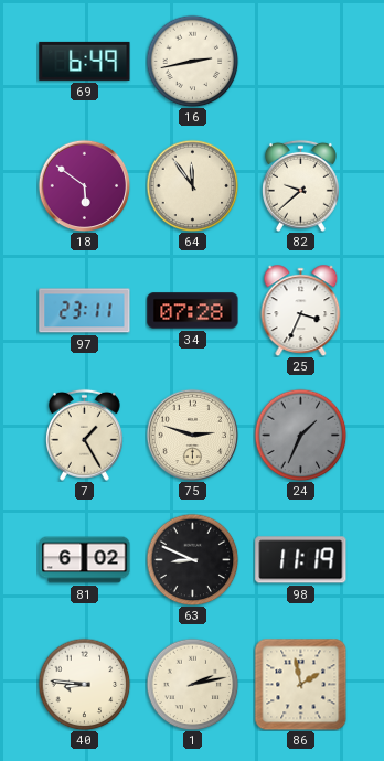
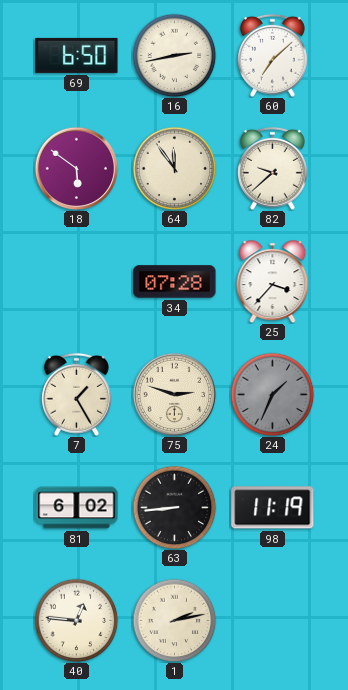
69: 6:49 -> 6:50
60: none -> 7:08
97: 23:11 -> none
25: 3:34 -> 3:37
63: 8:49 -> 8:44
40: 8:46 -> 12:46
86: 1:58 -> none
